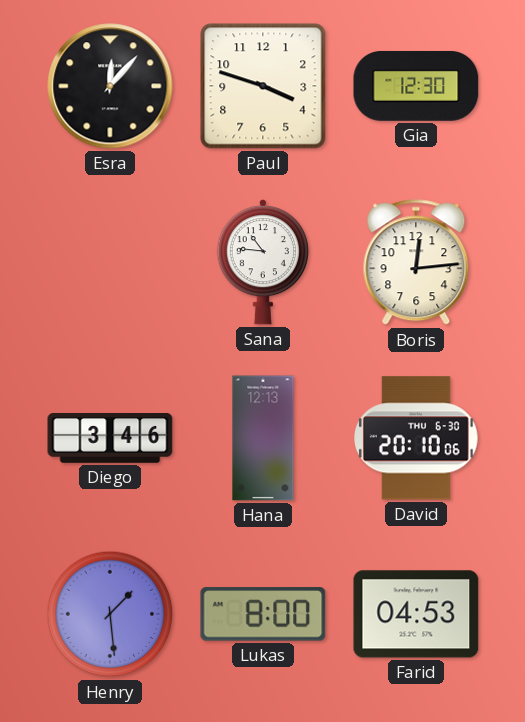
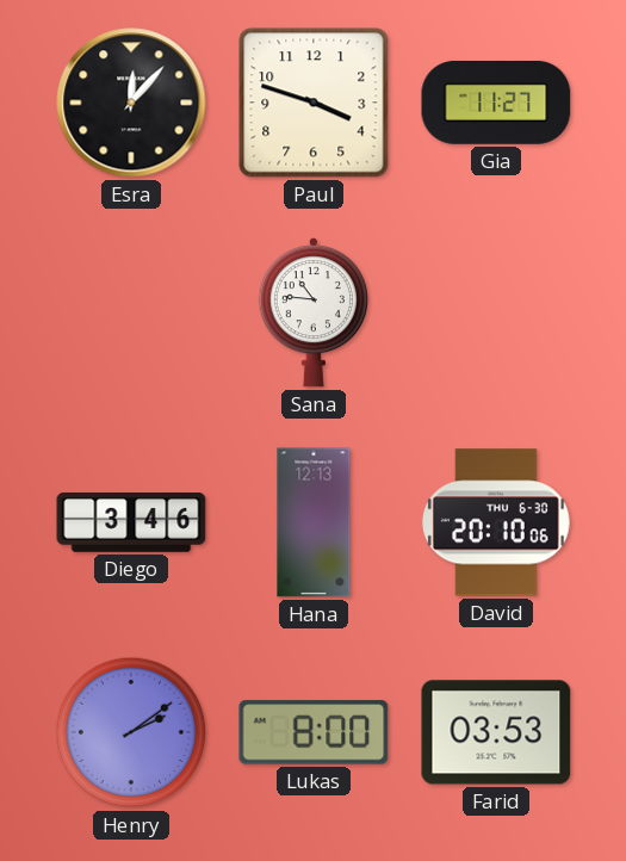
Gia: 12:30 -> 11:27
Boris: 12:14 -> none
Henry: 1:29 -> 2:09
Farid: 04:53 -> 03:53
